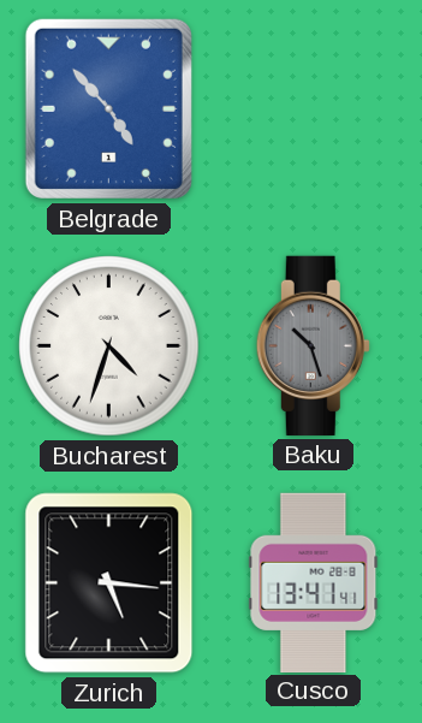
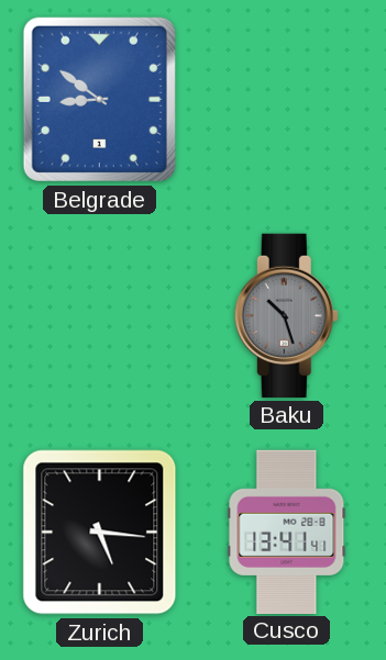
Belgrade: 4:53 -> 8:51
Bucharest: 4:33 -> none
